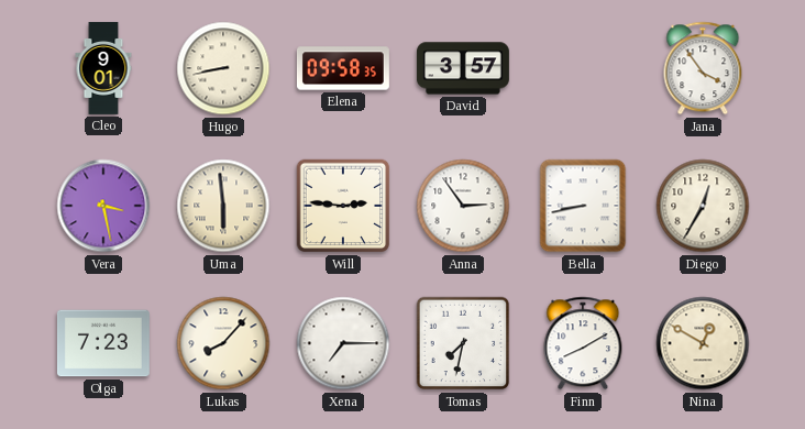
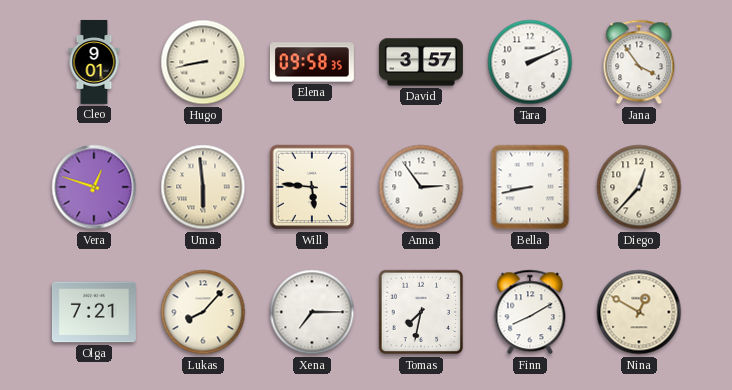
Tara: none -> 2:11
Vera: 3:28 -> 12:48
Will: 2:46 -> 5:46
Diego: 12:35 -> 12:37
Olga: 7:23 -> 7:21
